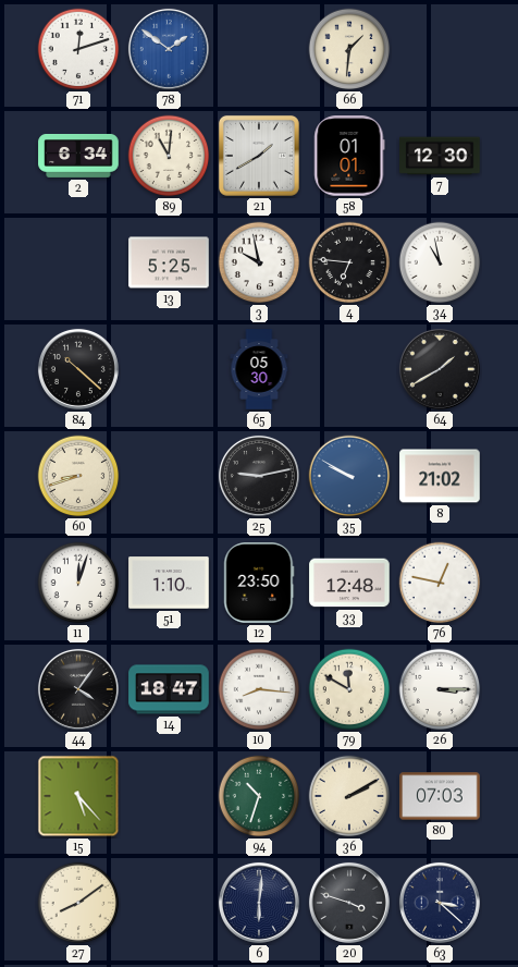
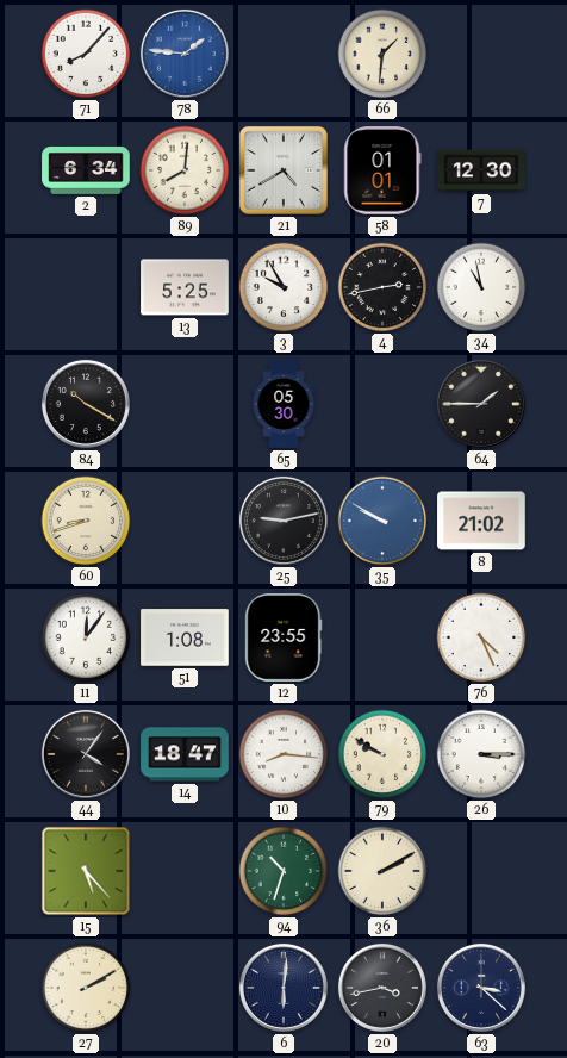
71: 12:12 -> 8:07
78: 1:51 -> 1:46
89: 11:01 -> 8:01
21: 1:40 -> 4:40
3: 9:58 -> 9:55
4: 6:46 -> 2:43
84: 10:22 -> 10:20
64: 1:40 -> 1:45
11: 12:03 -> 12:06
51: 1:10 -> 1:08
12: 23:50 -> 23:55
33: 12:48 -> none
76: 12:47 -> 4:26
79: 11:50 -> 9:50
80: 07:03 -> none
27: 8:09 -> 2:10
20: 3:48 -> 3:43
